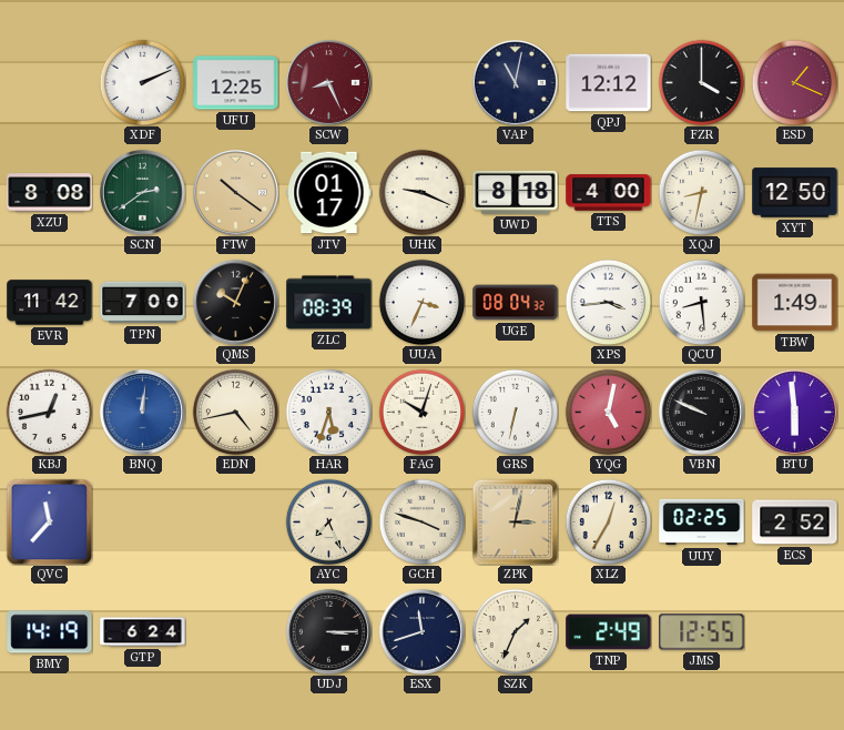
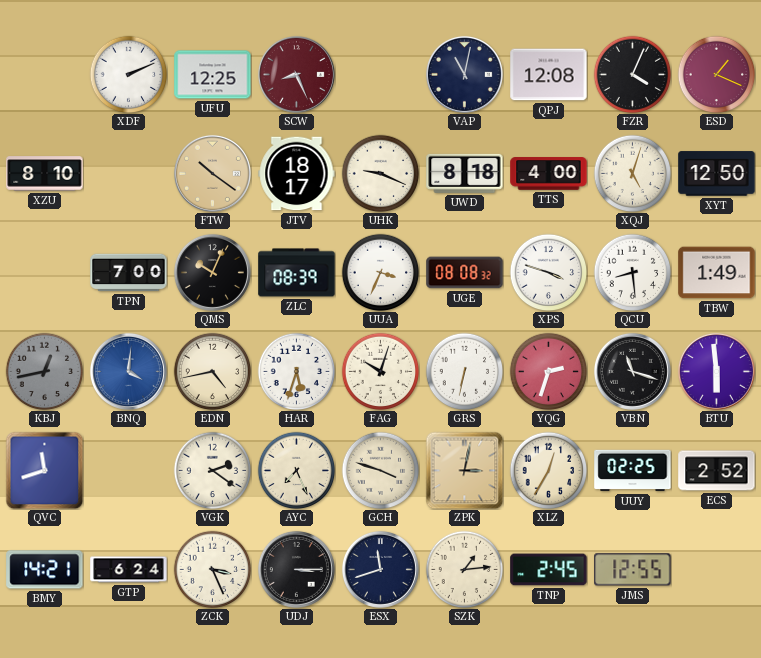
QPJ: 12:12 -> 12:08
FZR: 4:00 -> 4:04
XZU: 8:08 -> 8:10
SCN: 2:39 -> none
JTV: 01:17 -> 18:17
XQJ: 8:32 -> 5:03
EVR: 11:42 -> none
UGE: 08:04 -> 08:08
XPS: 3:44 -> 3:48
KBJ dial: white -> grey
BNQ: 12:01 -> 4:01
YQG: 5:02 -> 2:33
VBN: 9:49 -> 11:18
QVC: 11:37 -> 11:42
VGK: none -> 2:21
BMY: 14:19 -> 14:21
ZCK: none -> 3:26
SZK: 1:34 -> 1:14
TNP: 2:49 -> 2:45
